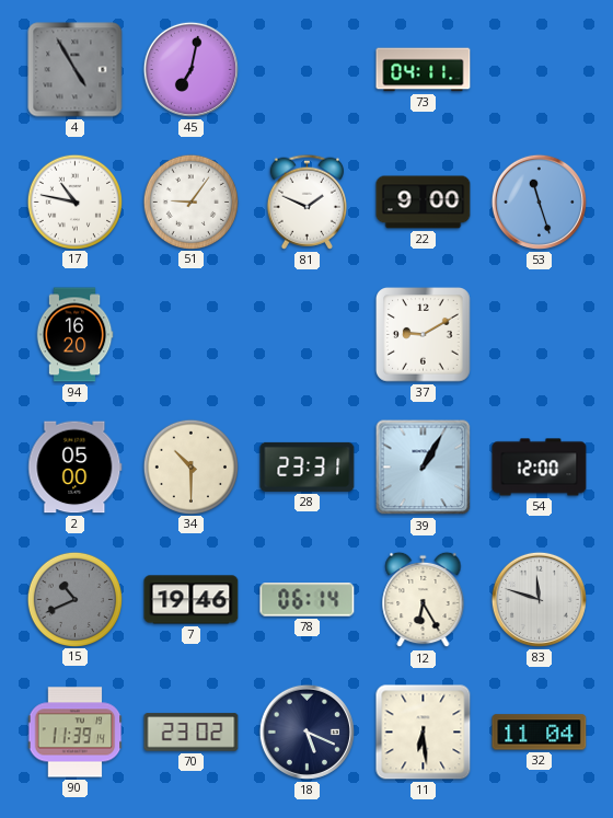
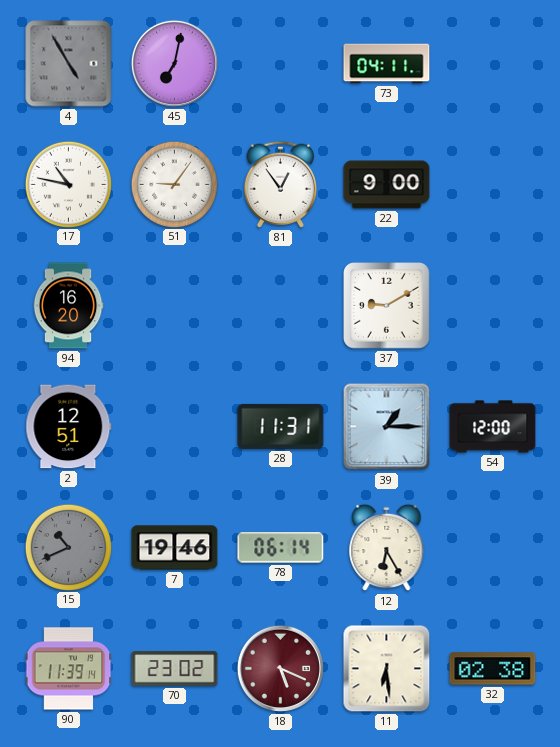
81: 1:49 -> 12:54
53: 11:27 -> none
2: 05:00 -> 12:51
34: 10:30 -> none
28: 23:31 -> 11:31
39: 1:05 -> 1:15
83: 11:48 -> none
18 dial: navy -> burgundy
32: 11:04 -> 02:38
